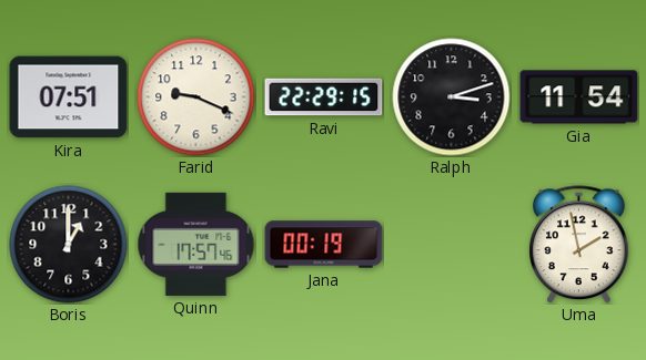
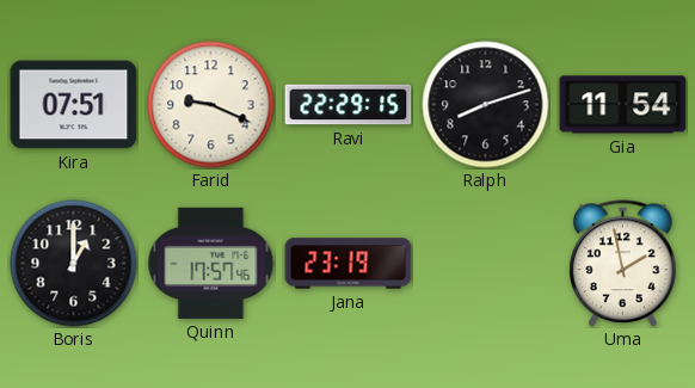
Ralph: 3:12 -> 8:12
Jana: 00:19 -> 23:19
